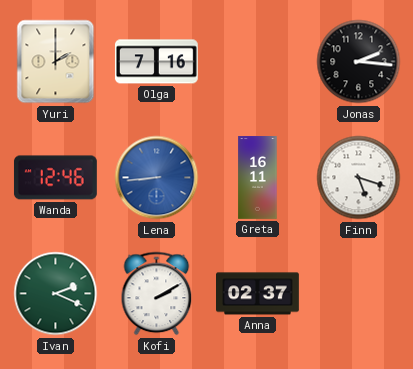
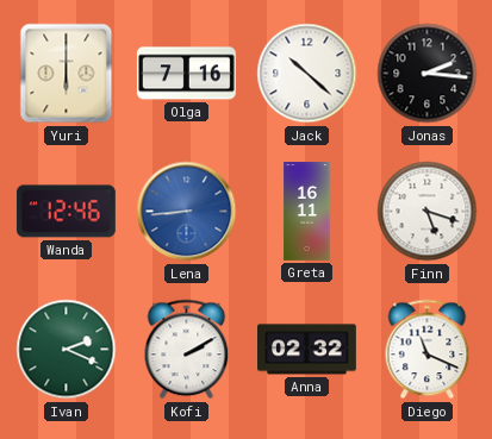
Yuri: 2:00 -> 6:00
Jack: none -> 10:22
Anna: 02:37 -> 02:32
Diego: none -> 11:19
